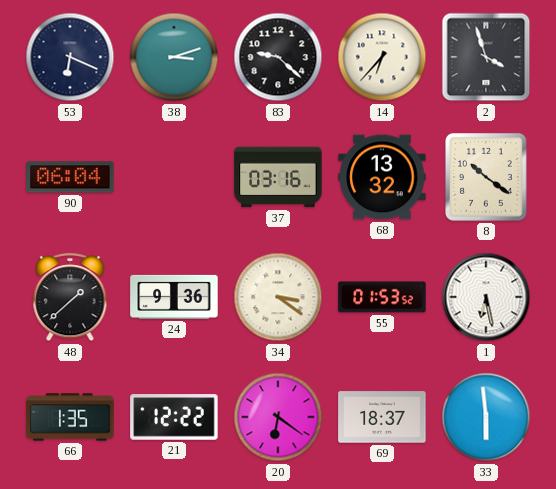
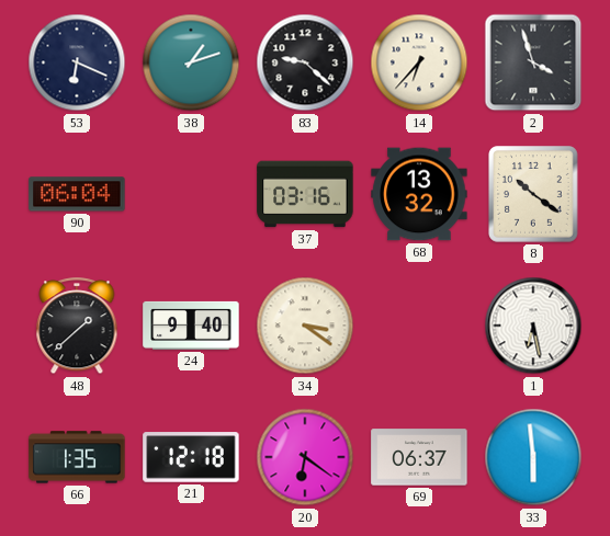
38: 3:12 -> 1:12
24: 9:36 -> 9:40
55: 01:53 -> none
21: 12:22 -> 12:18
69: 18:37 -> 06:37
